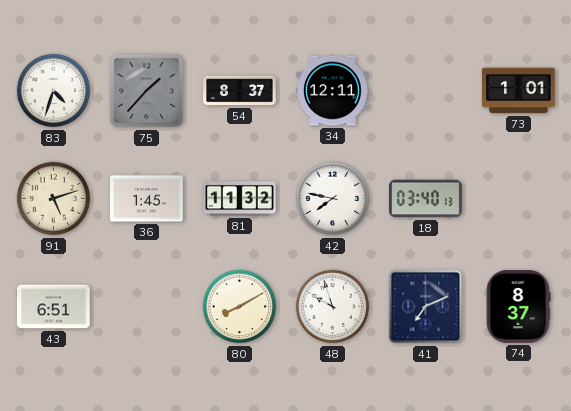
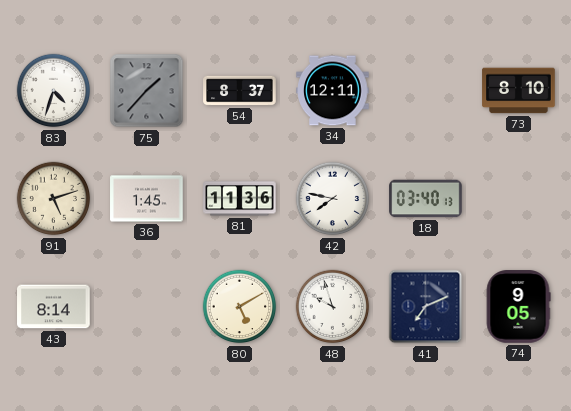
73: 1:01 -> 8:10
81: 11:32 -> 11:36
43: 6:51 -> 8:14
80: 8:10 -> 5:10
74: 8:37 -> 9:05
